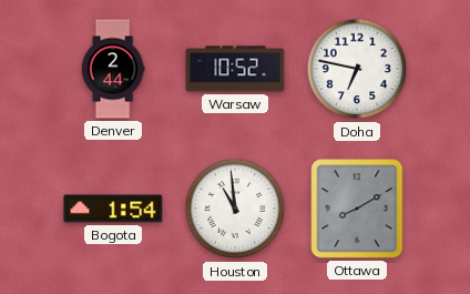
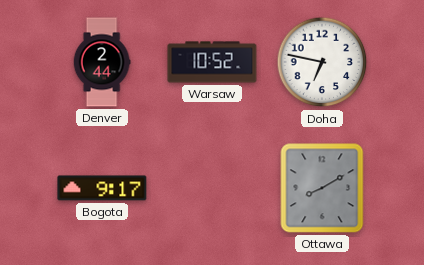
Bogota: 1:54 -> 9:17
Houston: 10:59 -> none
